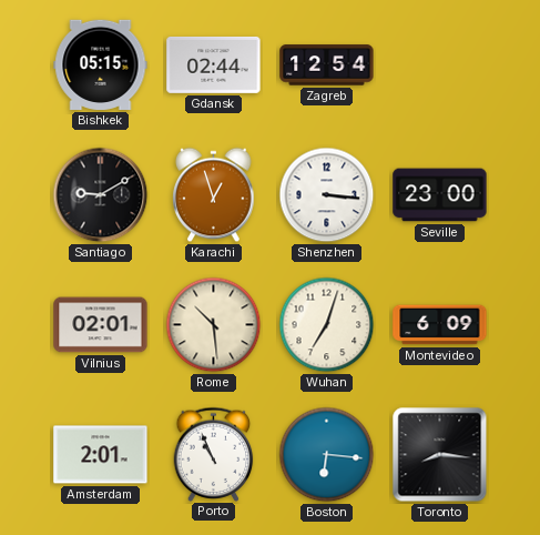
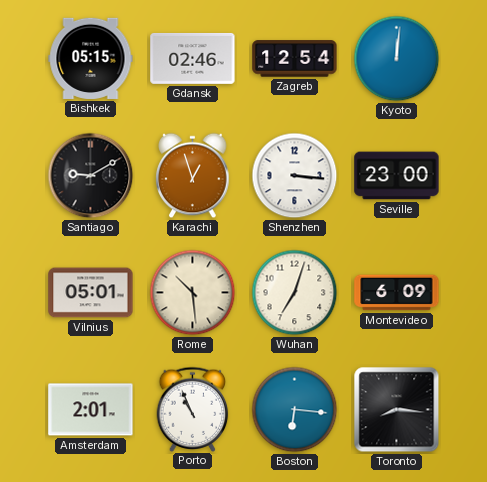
Gdansk: 02:44 -> 02:46
Kyoto: none -> 12:01
Vilnius: 02:01 -> 05:01
